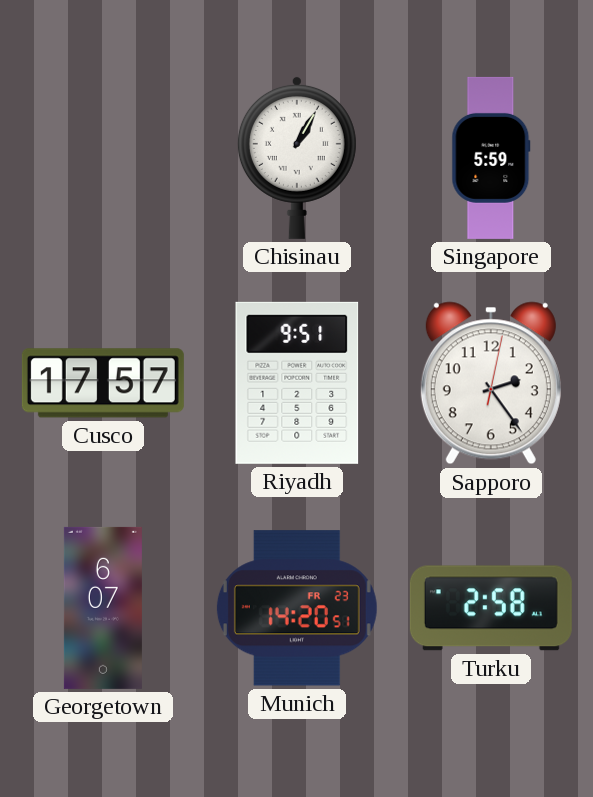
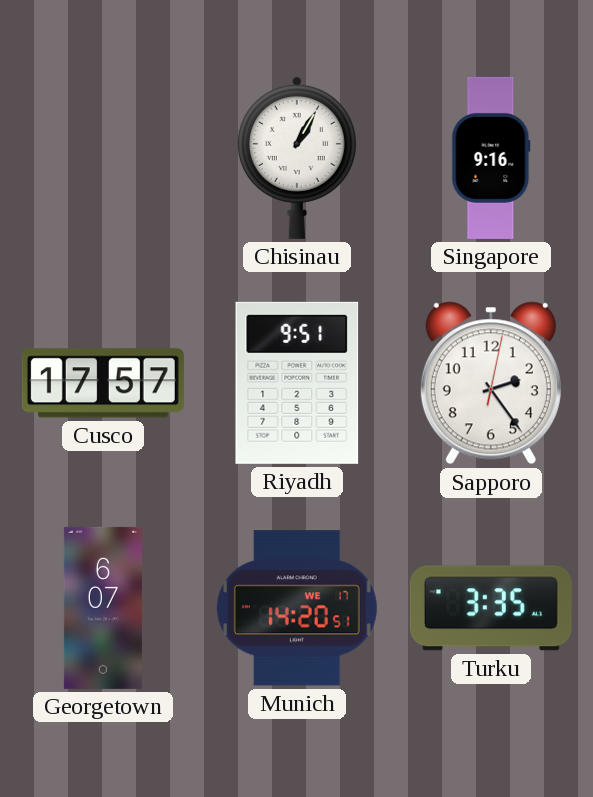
Singapore: 5:59 -> 9:16
Munich date: FR 23 -> WE 17
Turku: 2:58 -> 3:35
